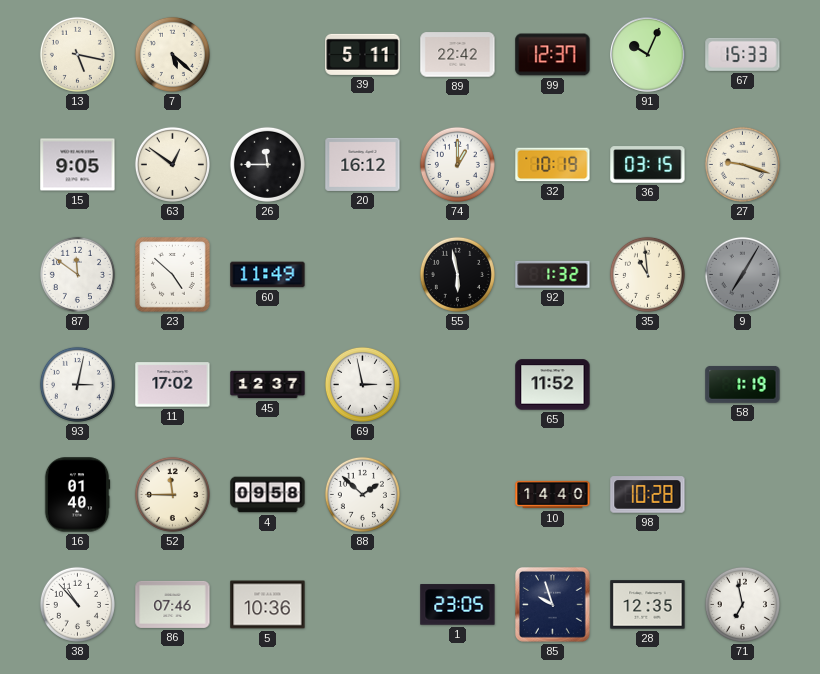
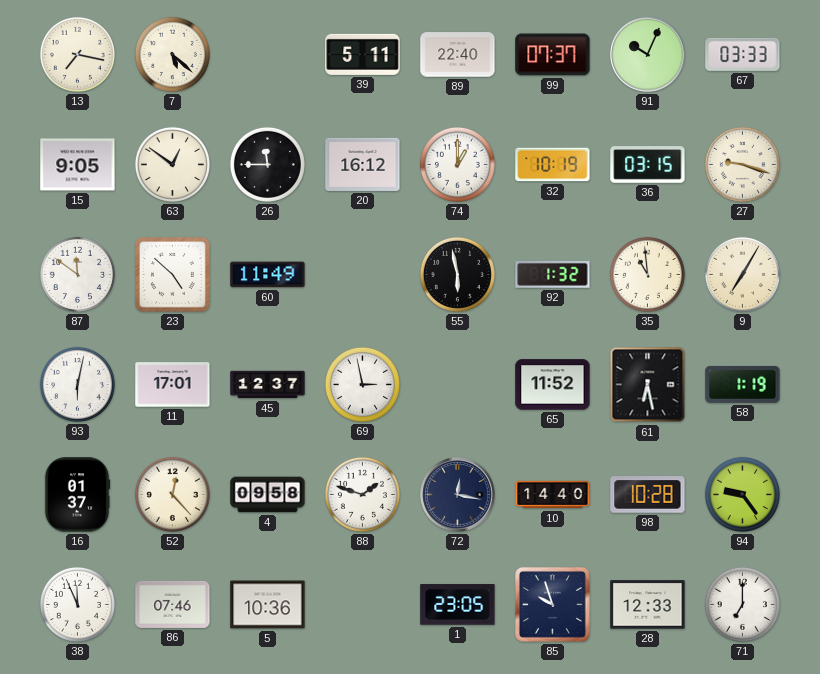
13: 5:17 -> 7:17
89: 22:42 -> 22:40
99: 12:37 -> 07:37
67: 15:33 -> 03:33
9 dial: grey -> cream
93: 3:02 -> 6:02
11: 17:02 -> 17:01
61: none -> 6:28
16: 01:40 -> 01:37
52: 11:45 -> 12:23
88: 1:52 -> 1:48
72: none -> 12:17
94: none -> 9:24
38: 10:53 -> 11:56
28: 12:35 -> 12:33
71: 6:58 -> 7:00
